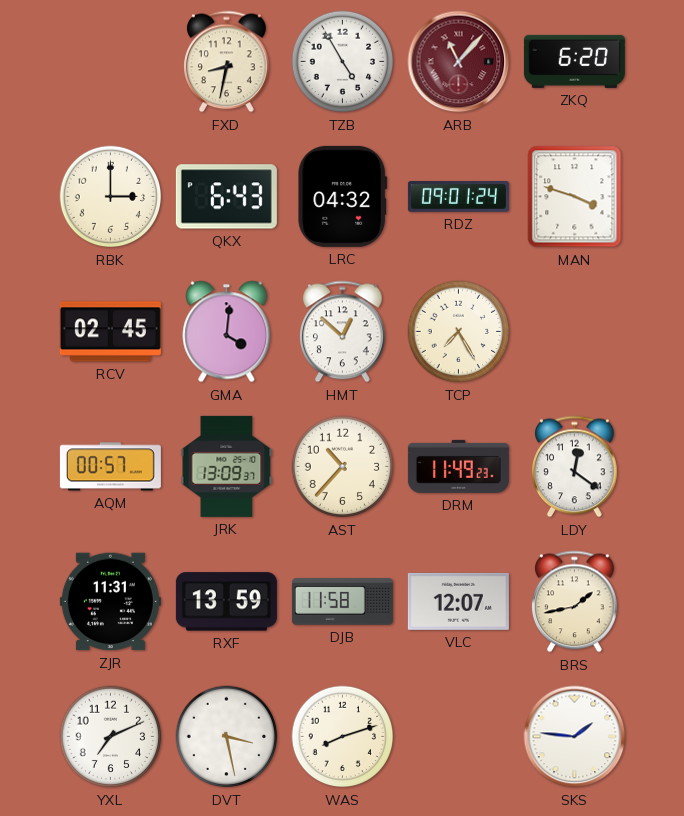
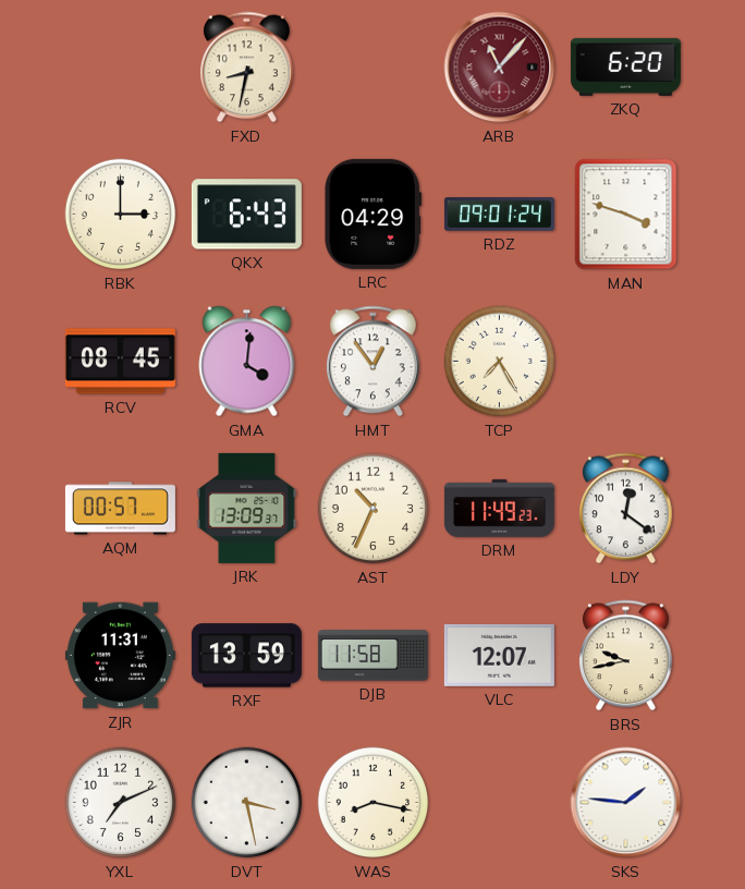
TZB: 4:55 -> none
LRC: 04:32 -> 04:29
RCV: 02:45 -> 08:45
HMT: 12:52 -> 12:54
AST: 10:37 -> 10:34
BRS: 1:43 -> 9:43
WAS: 8:12 -> 8:17
